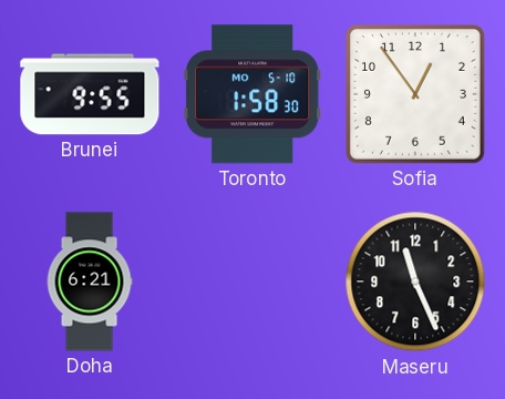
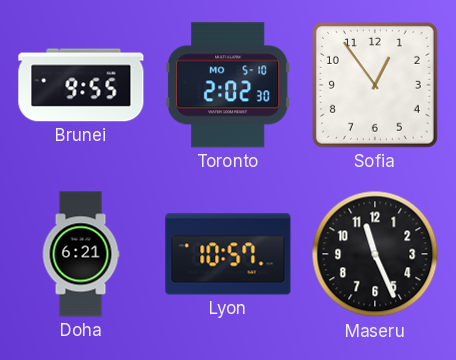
Toronto: 1:58 -> 2:02
Lyon: none -> 10:57
